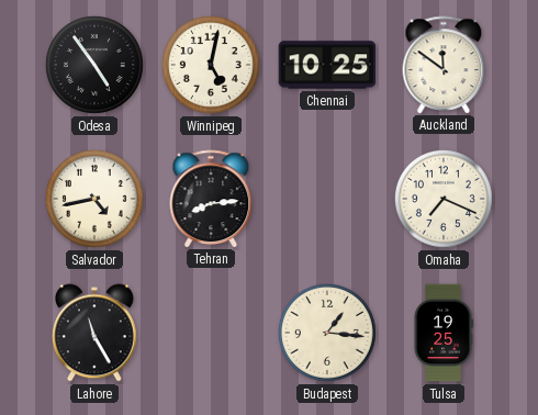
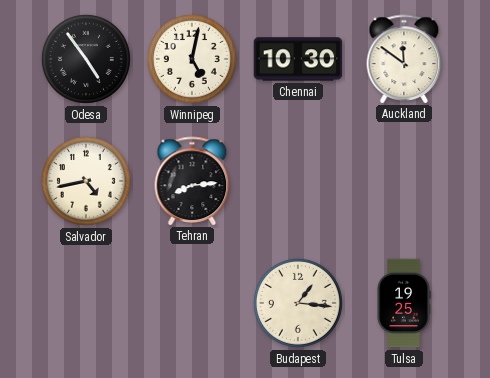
Chennai: 10:25 -> 10:30
Omaha: 7:19 -> none
Lahore: 11:25 -> none
